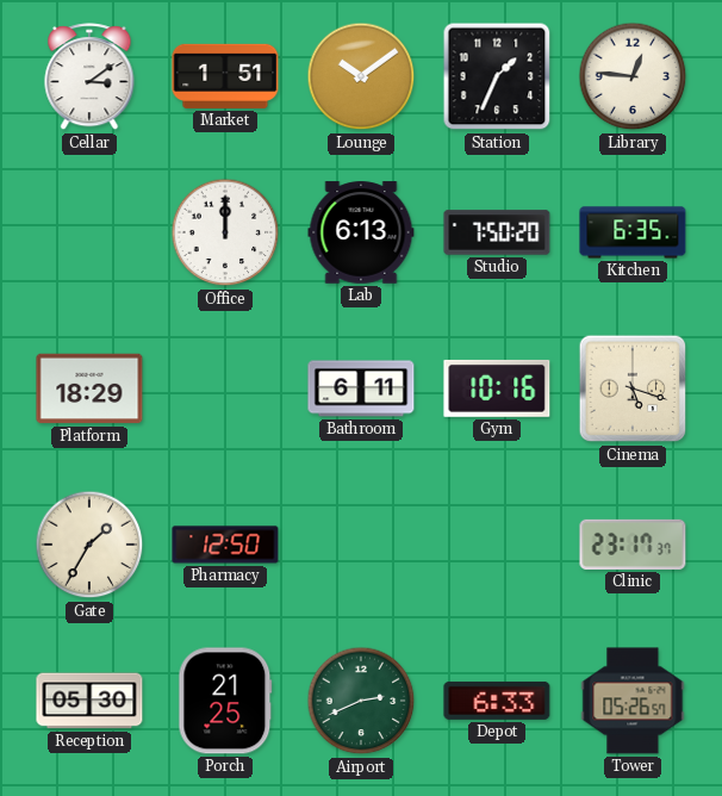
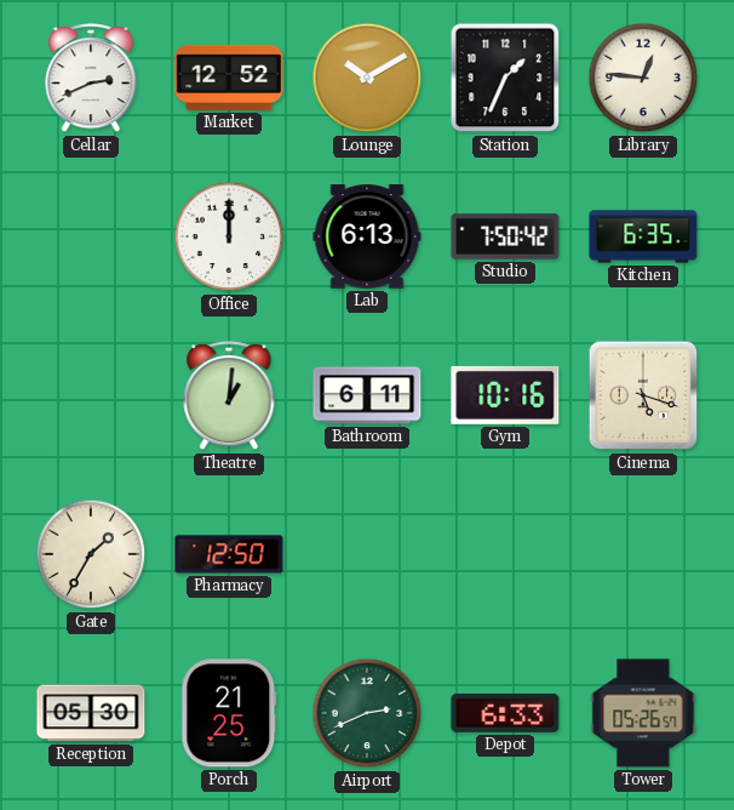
Cellar: 3:09 -> 2:41
Market: 1:51 -> 12:52
Lounge: 10:09 -> 10:10
Studio: 7:50:20 -> 7:50:42
Platform: 18:29 -> none
Theatre: none -> 1:01
Clinic: 23:17 -> none
